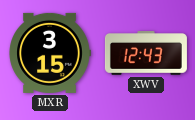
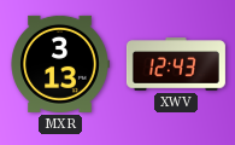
MXR: 3:15 -> 3:13
